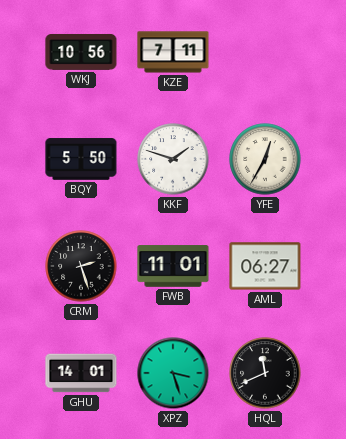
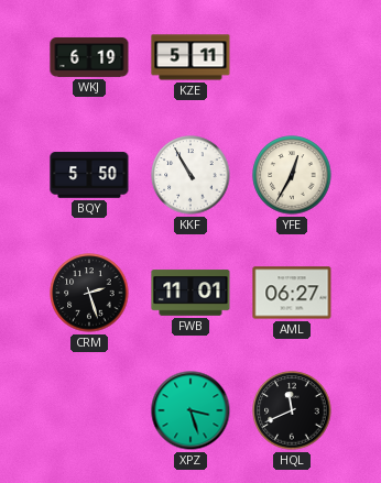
WKJ: 10:56 -> 6:19
KZE: 7:11 -> 5:11
KKF: 1:48 -> 10:55
GHU: 14:01 -> none
